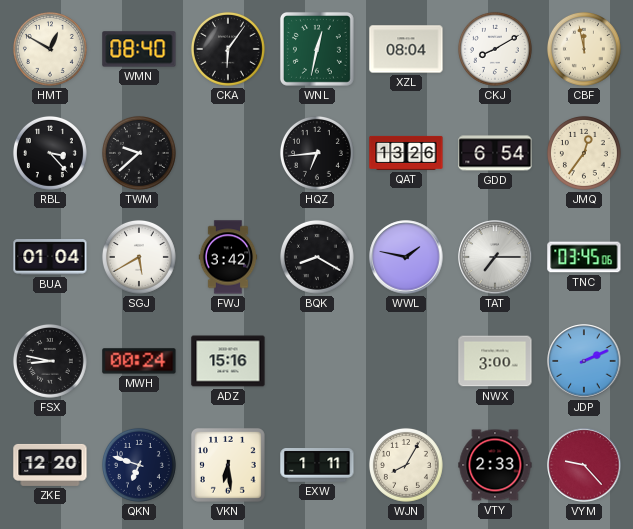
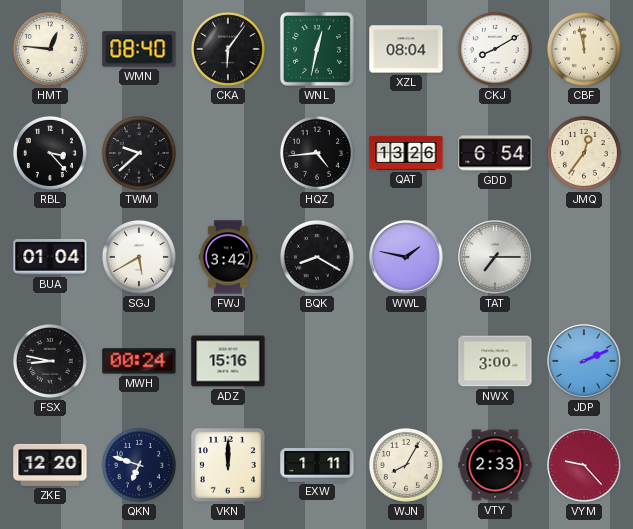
HMT: 12:50 -> 12:46
HQZ: 6:44 -> 4:44
TNC: 03:45 -> none
VKN: 6:29 -> 12:00
